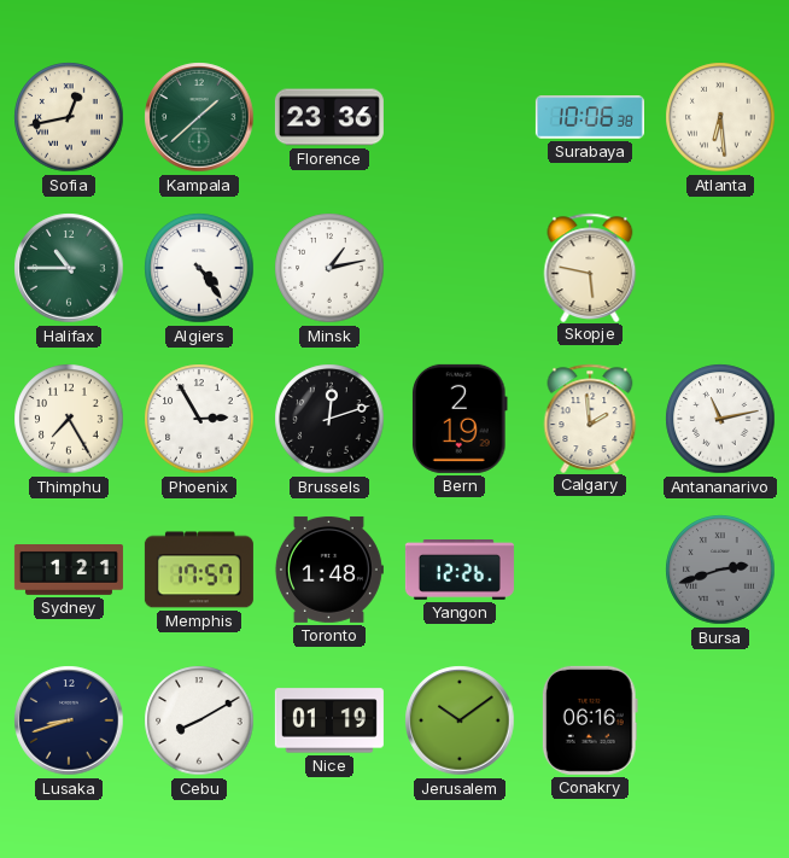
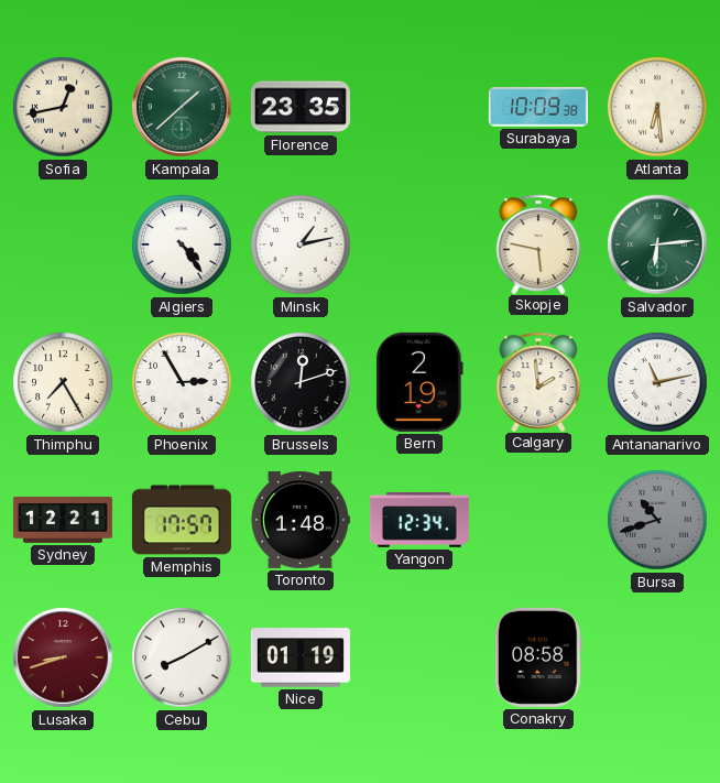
Florence: 23:36 -> 23:35
Surabaya: 10:06 -> 10:09
Halifax: 10:45 -> none
Salvador: none -> 6:14
Sydney: 1:21 -> 12:21
Yangon: 12:26 -> 12:34
Bursa: 2:42 -> 10:42
Lusaka dial: navy -> burgundy
Jerusalem: 10:09 -> none
Conakry: 06:16 -> 08:58
